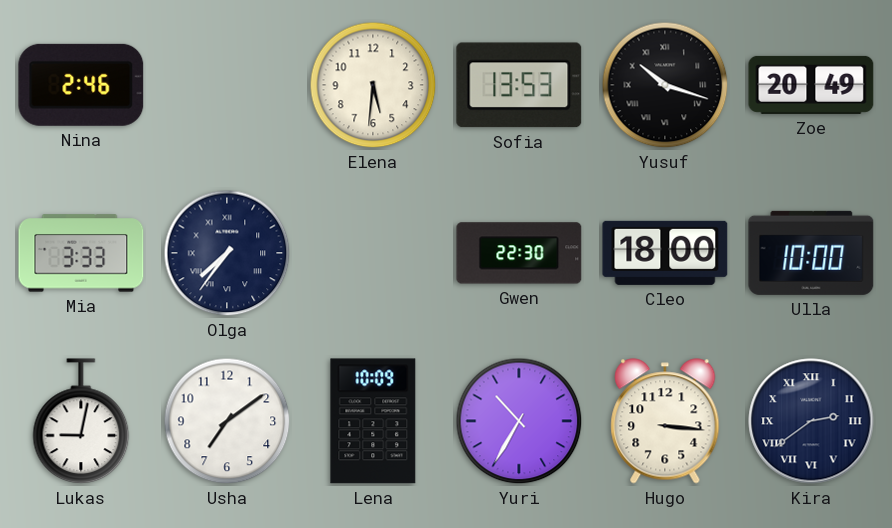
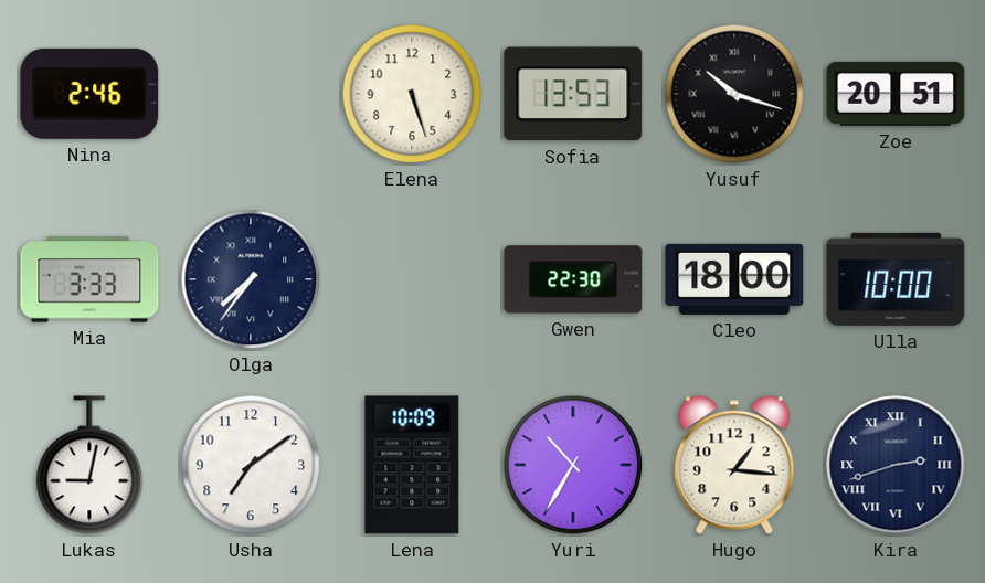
Elena: 5:31 -> 5:27
Zoe: 20:49 -> 20:51
Hugo: 3:16 -> 1:16
Kira: 2:39 -> 2:42
